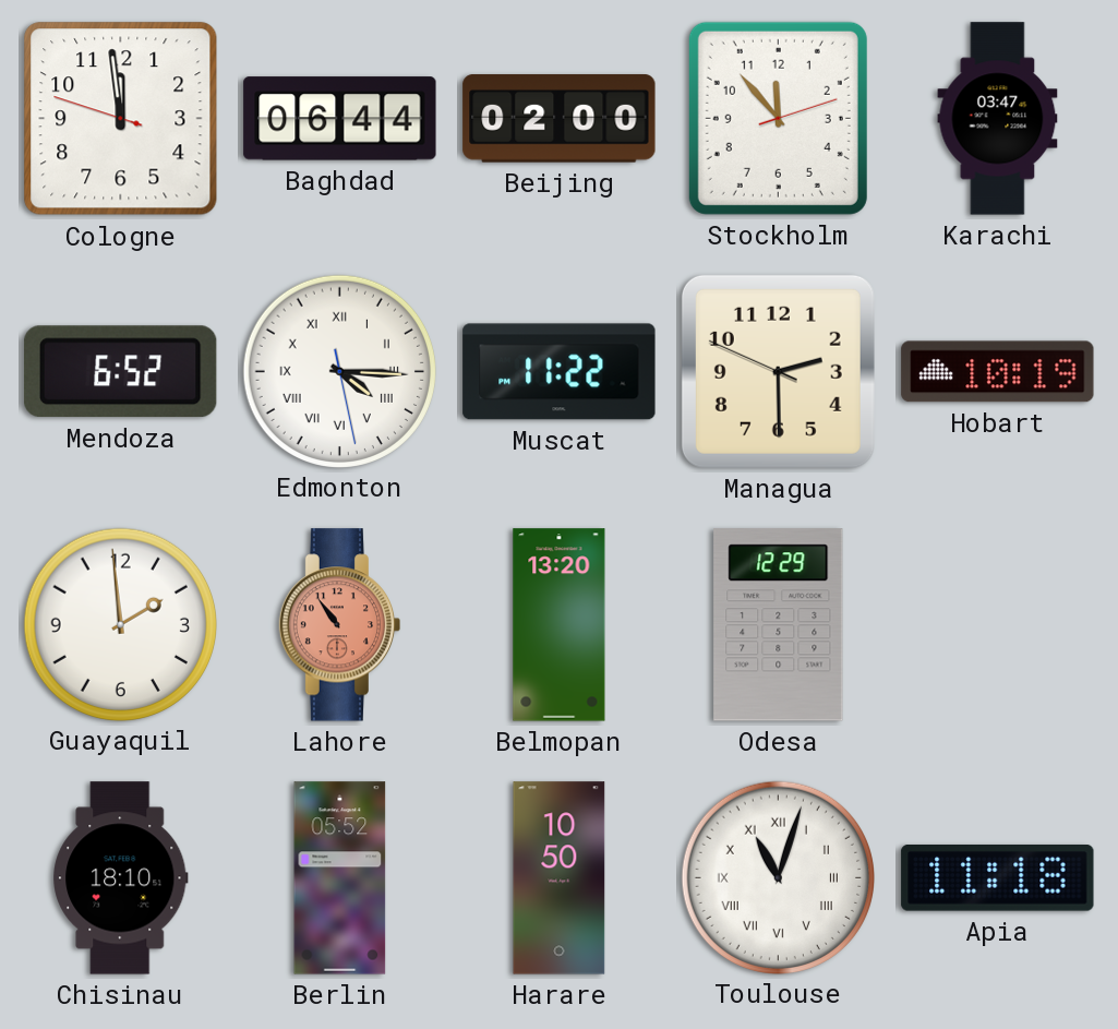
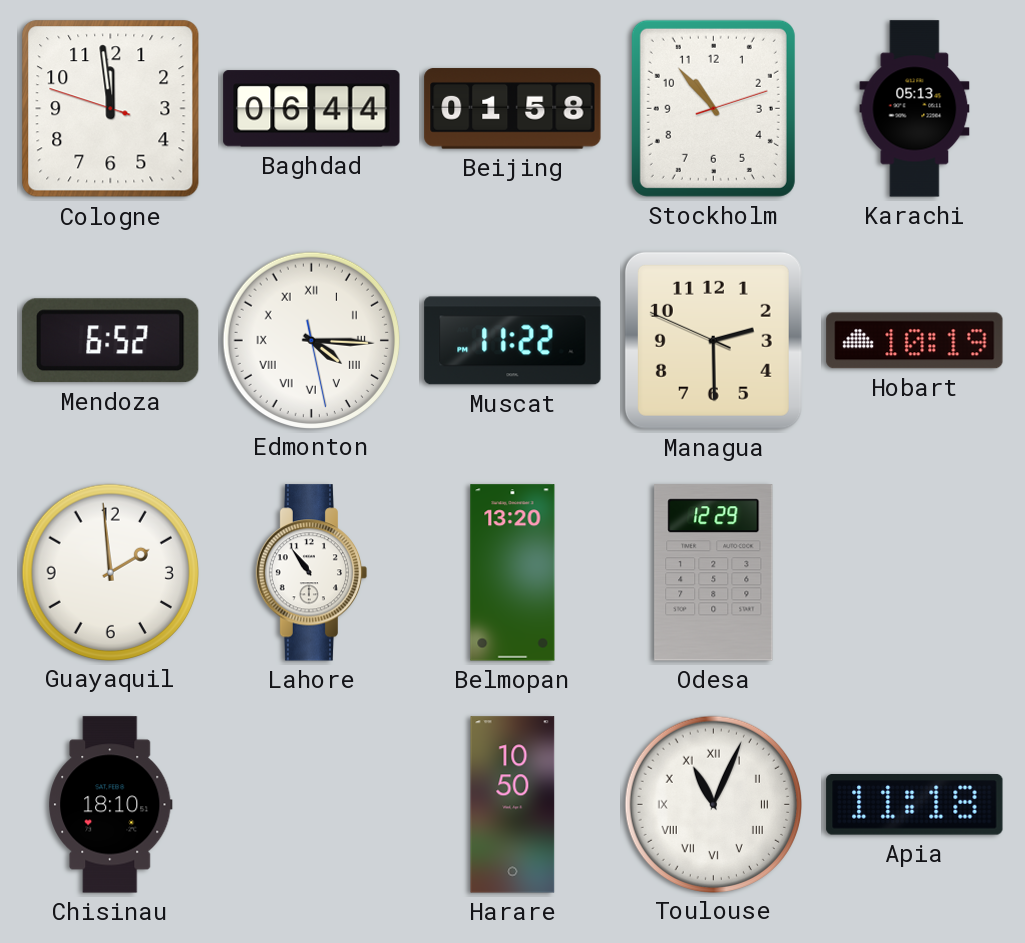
Beijing: 02:00 -> 01:58
Stockholm: 11:53 -> 10:53
Karachi: 03:47 -> 05:13
Lahore dial: salmon -> white
Berlin: 05:52 -> none
Toulouse: 11:03 -> 11:04
